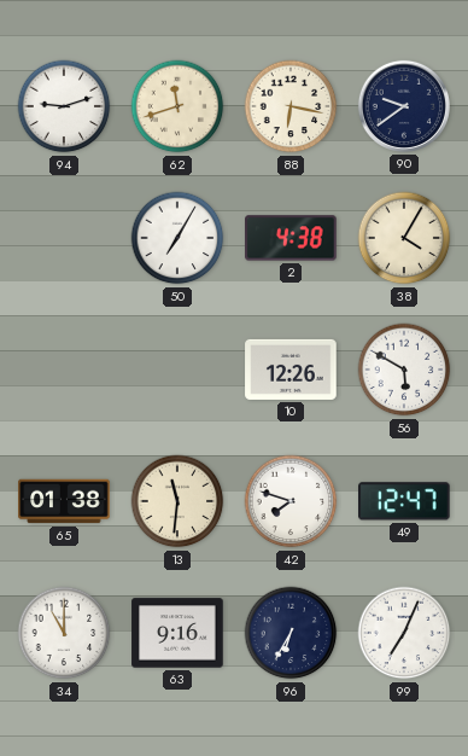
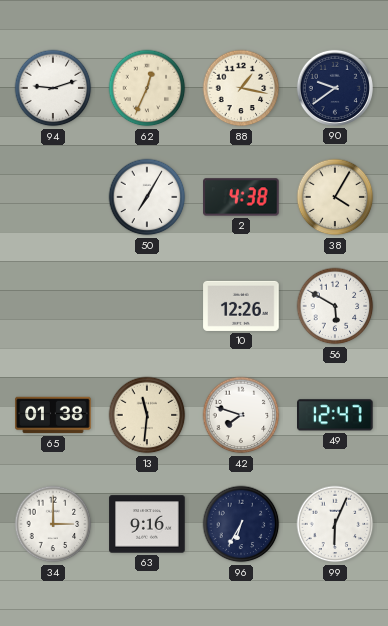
62: 11:42 -> 12:34
88: 6:17 -> 1:17
34: 11:00 -> 3:00
99: 7:04 -> 6:04
